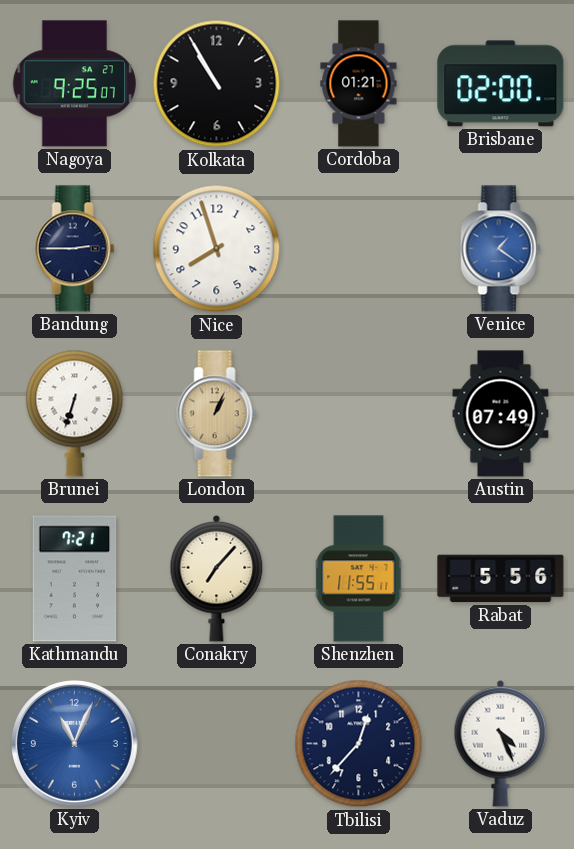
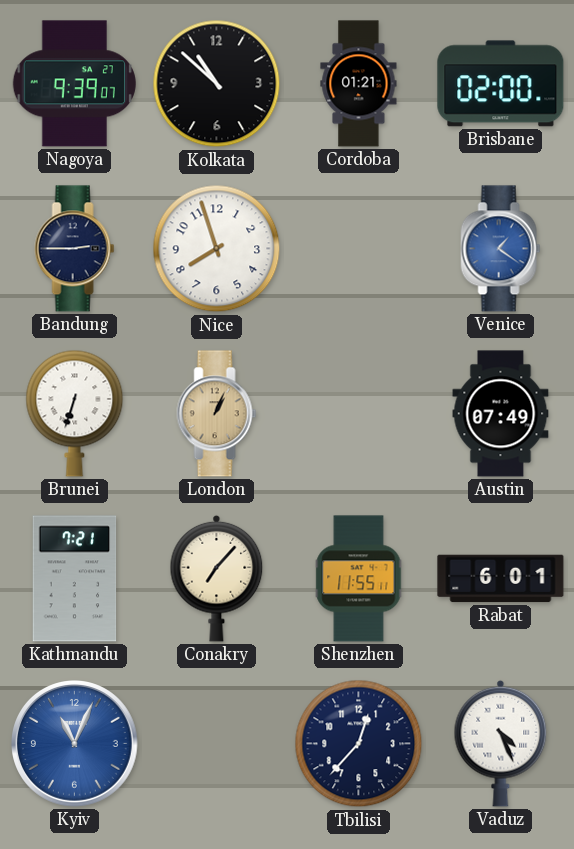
Nagoya: 9:25 -> 9:39
Kolkata: 10:55 -> 10:52
Rabat: 5:56 -> 6:01
